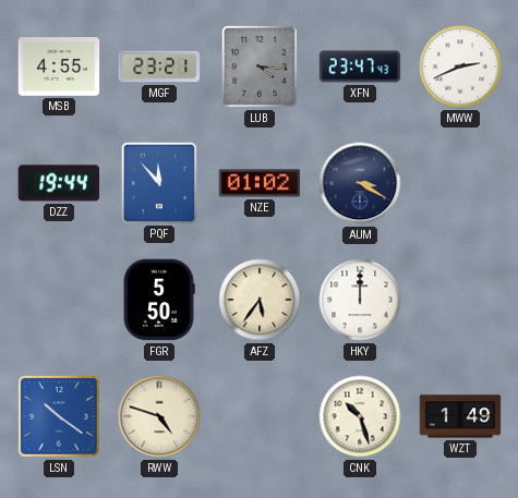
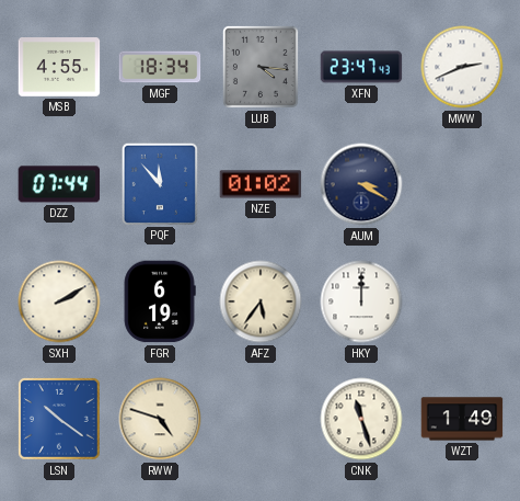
MGF: 23:21 -> 18:34
DZZ: 19:44 -> 07:44
SXH: none -> 2:10
FGR: 5:50 -> 6:19
CNK: 10:27 -> 11:27
